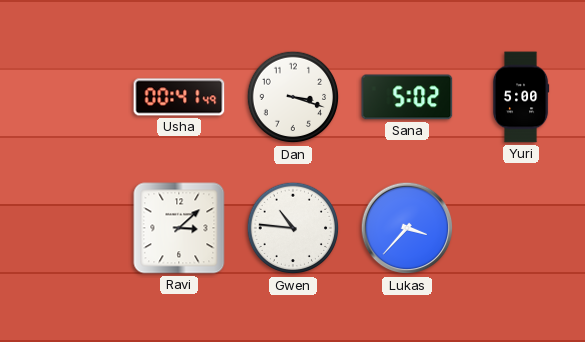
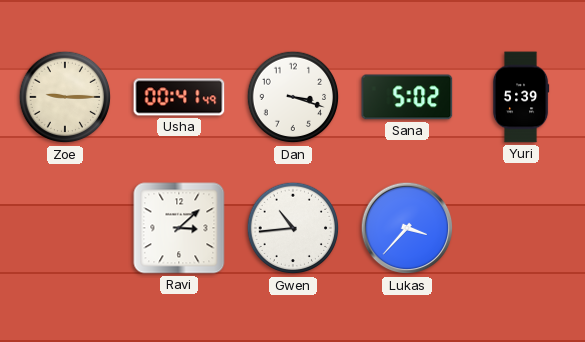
Zoe: none -> 9:15
Yuri: 5:00 -> 5:39
Gwen: 10:46 -> 10:44
